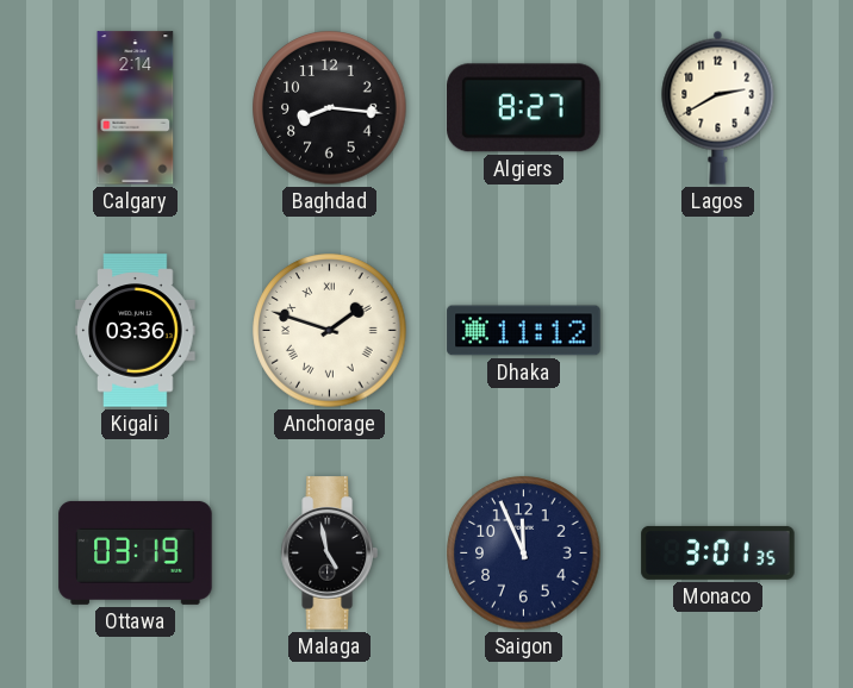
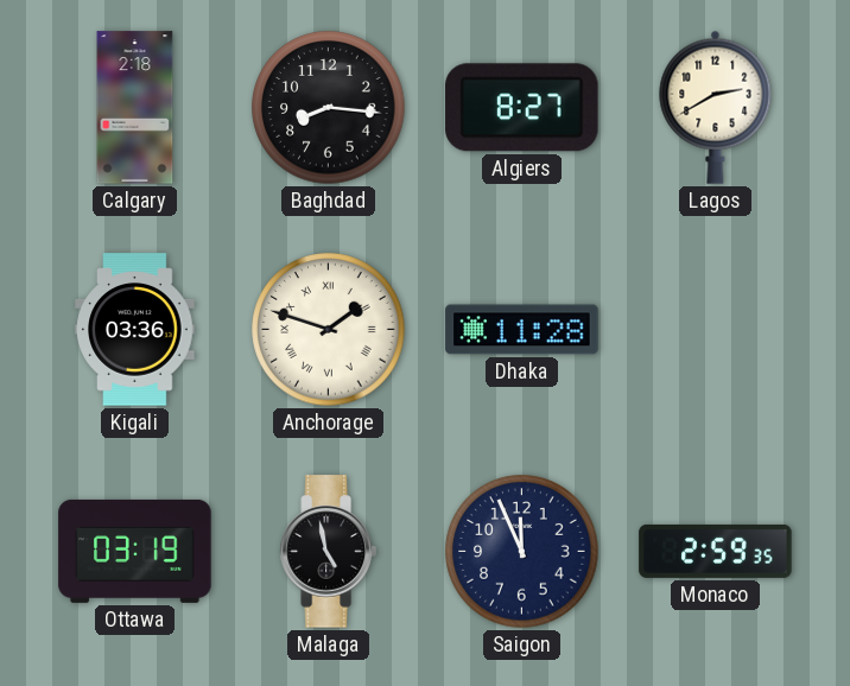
Calgary: 2:14 -> 2:18
Dhaka: 11:12 -> 11:28
Monaco: 3:01 -> 2:59
